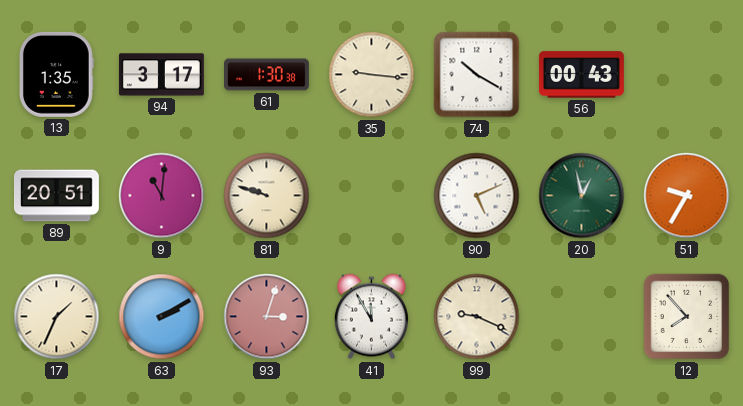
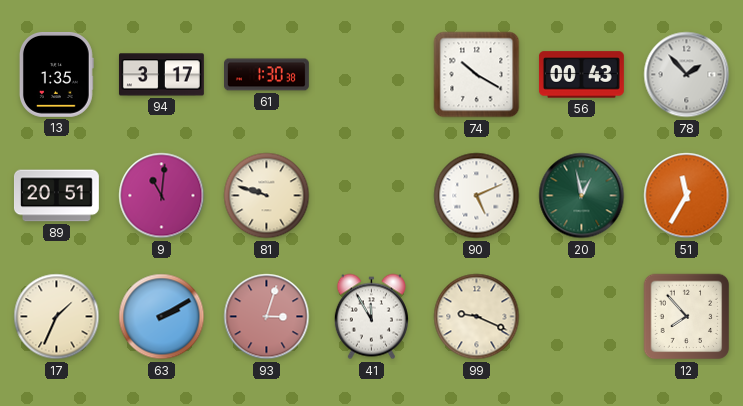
35: 9:16 -> none
78: none -> 1:53
51: 9:35 -> 11:35
